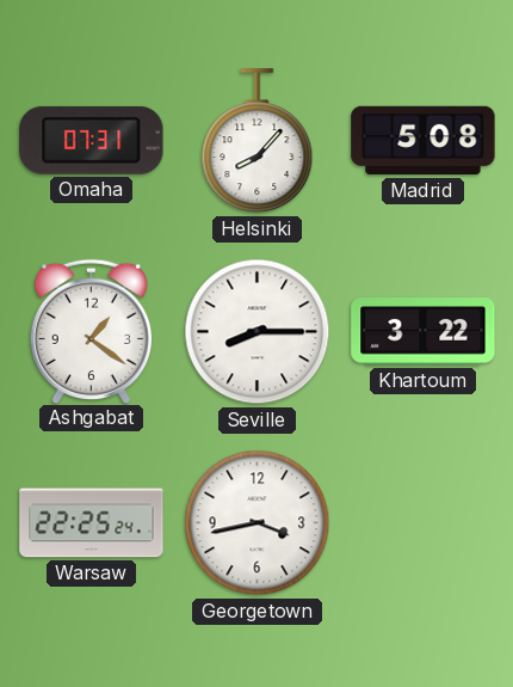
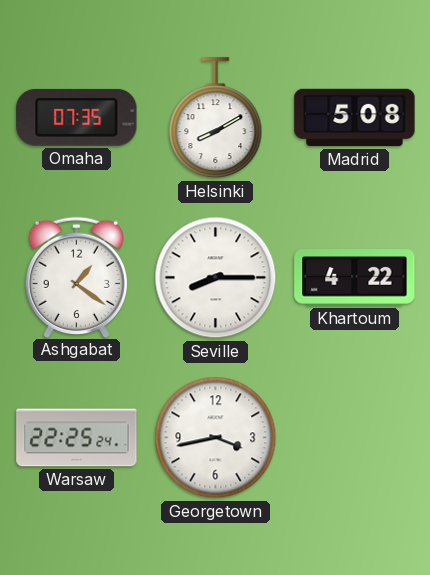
Omaha: 07:31 -> 07:35
Helsinki: 8:07 -> 8:10
Khartoum: 3:22 -> 4:22
